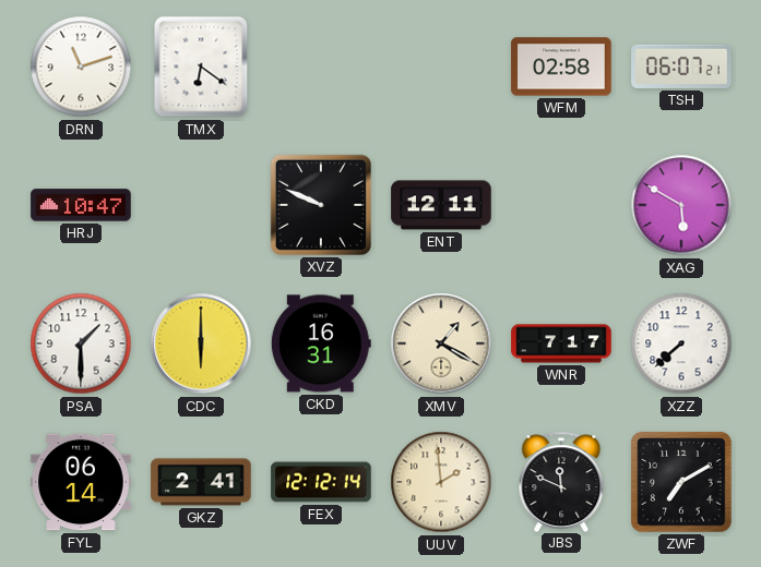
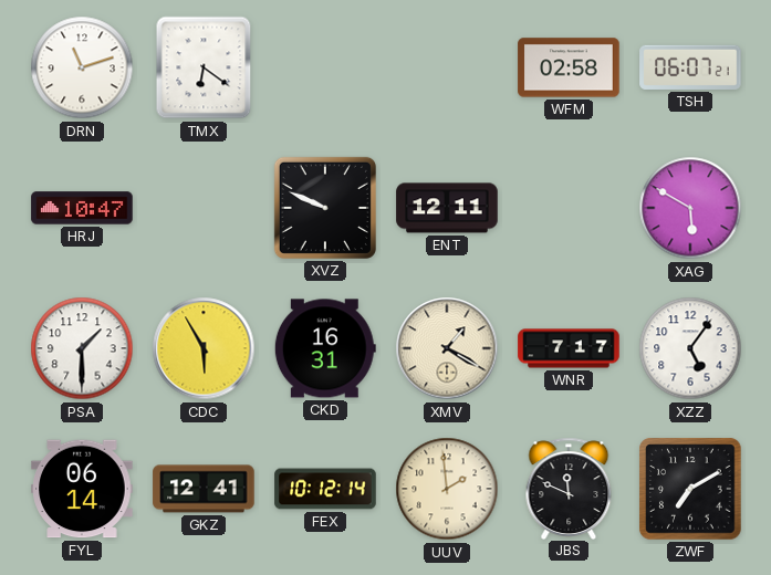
CDC: 6:00 -> 5:55
XZZ: 7:38 -> 5:06
GKZ: 2:41 -> 12:41
FEX: 12:12 -> 10:12
